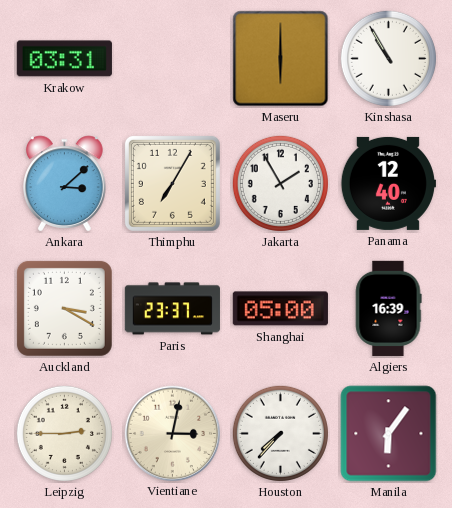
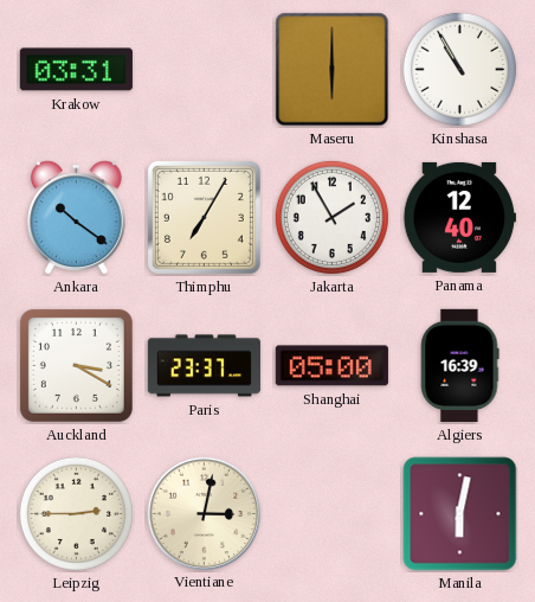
Ankara: 3:08 -> 10:21
Houston: 7:37 -> none
Manila: 6:06 -> 6:02
